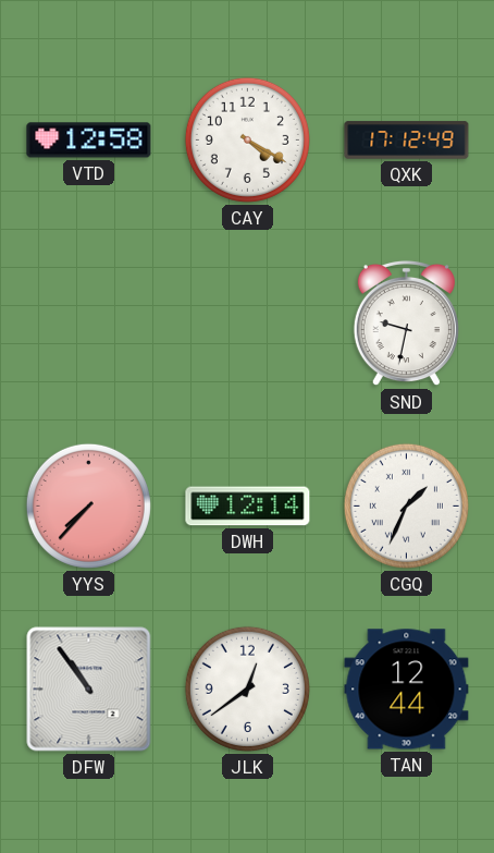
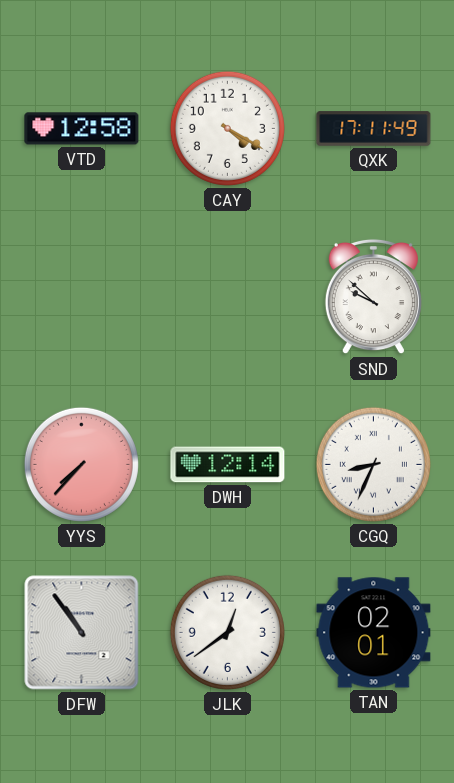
QXK: 17:12 -> 17:11
SND: 9:32 -> 9:52
CGQ: 1:34 -> 8:34
TAN: 12:44 -> 02:01
